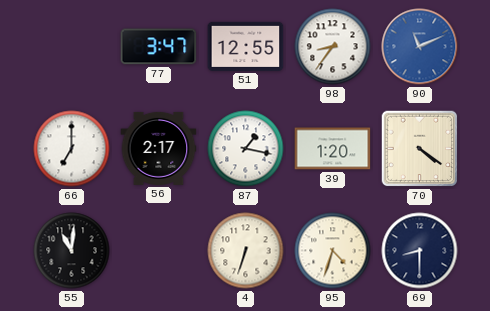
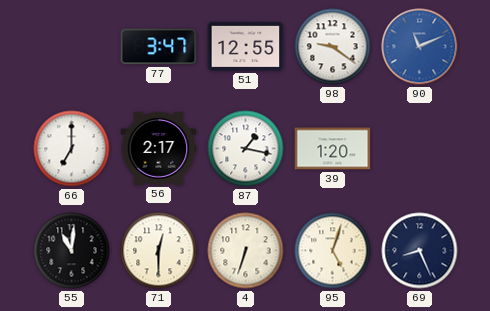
98: 8:36 -> 9:21
70: 4:21 -> none
71: none -> 12:30
95: 4:33 -> 5:03
69: 8:30 -> 8:26
